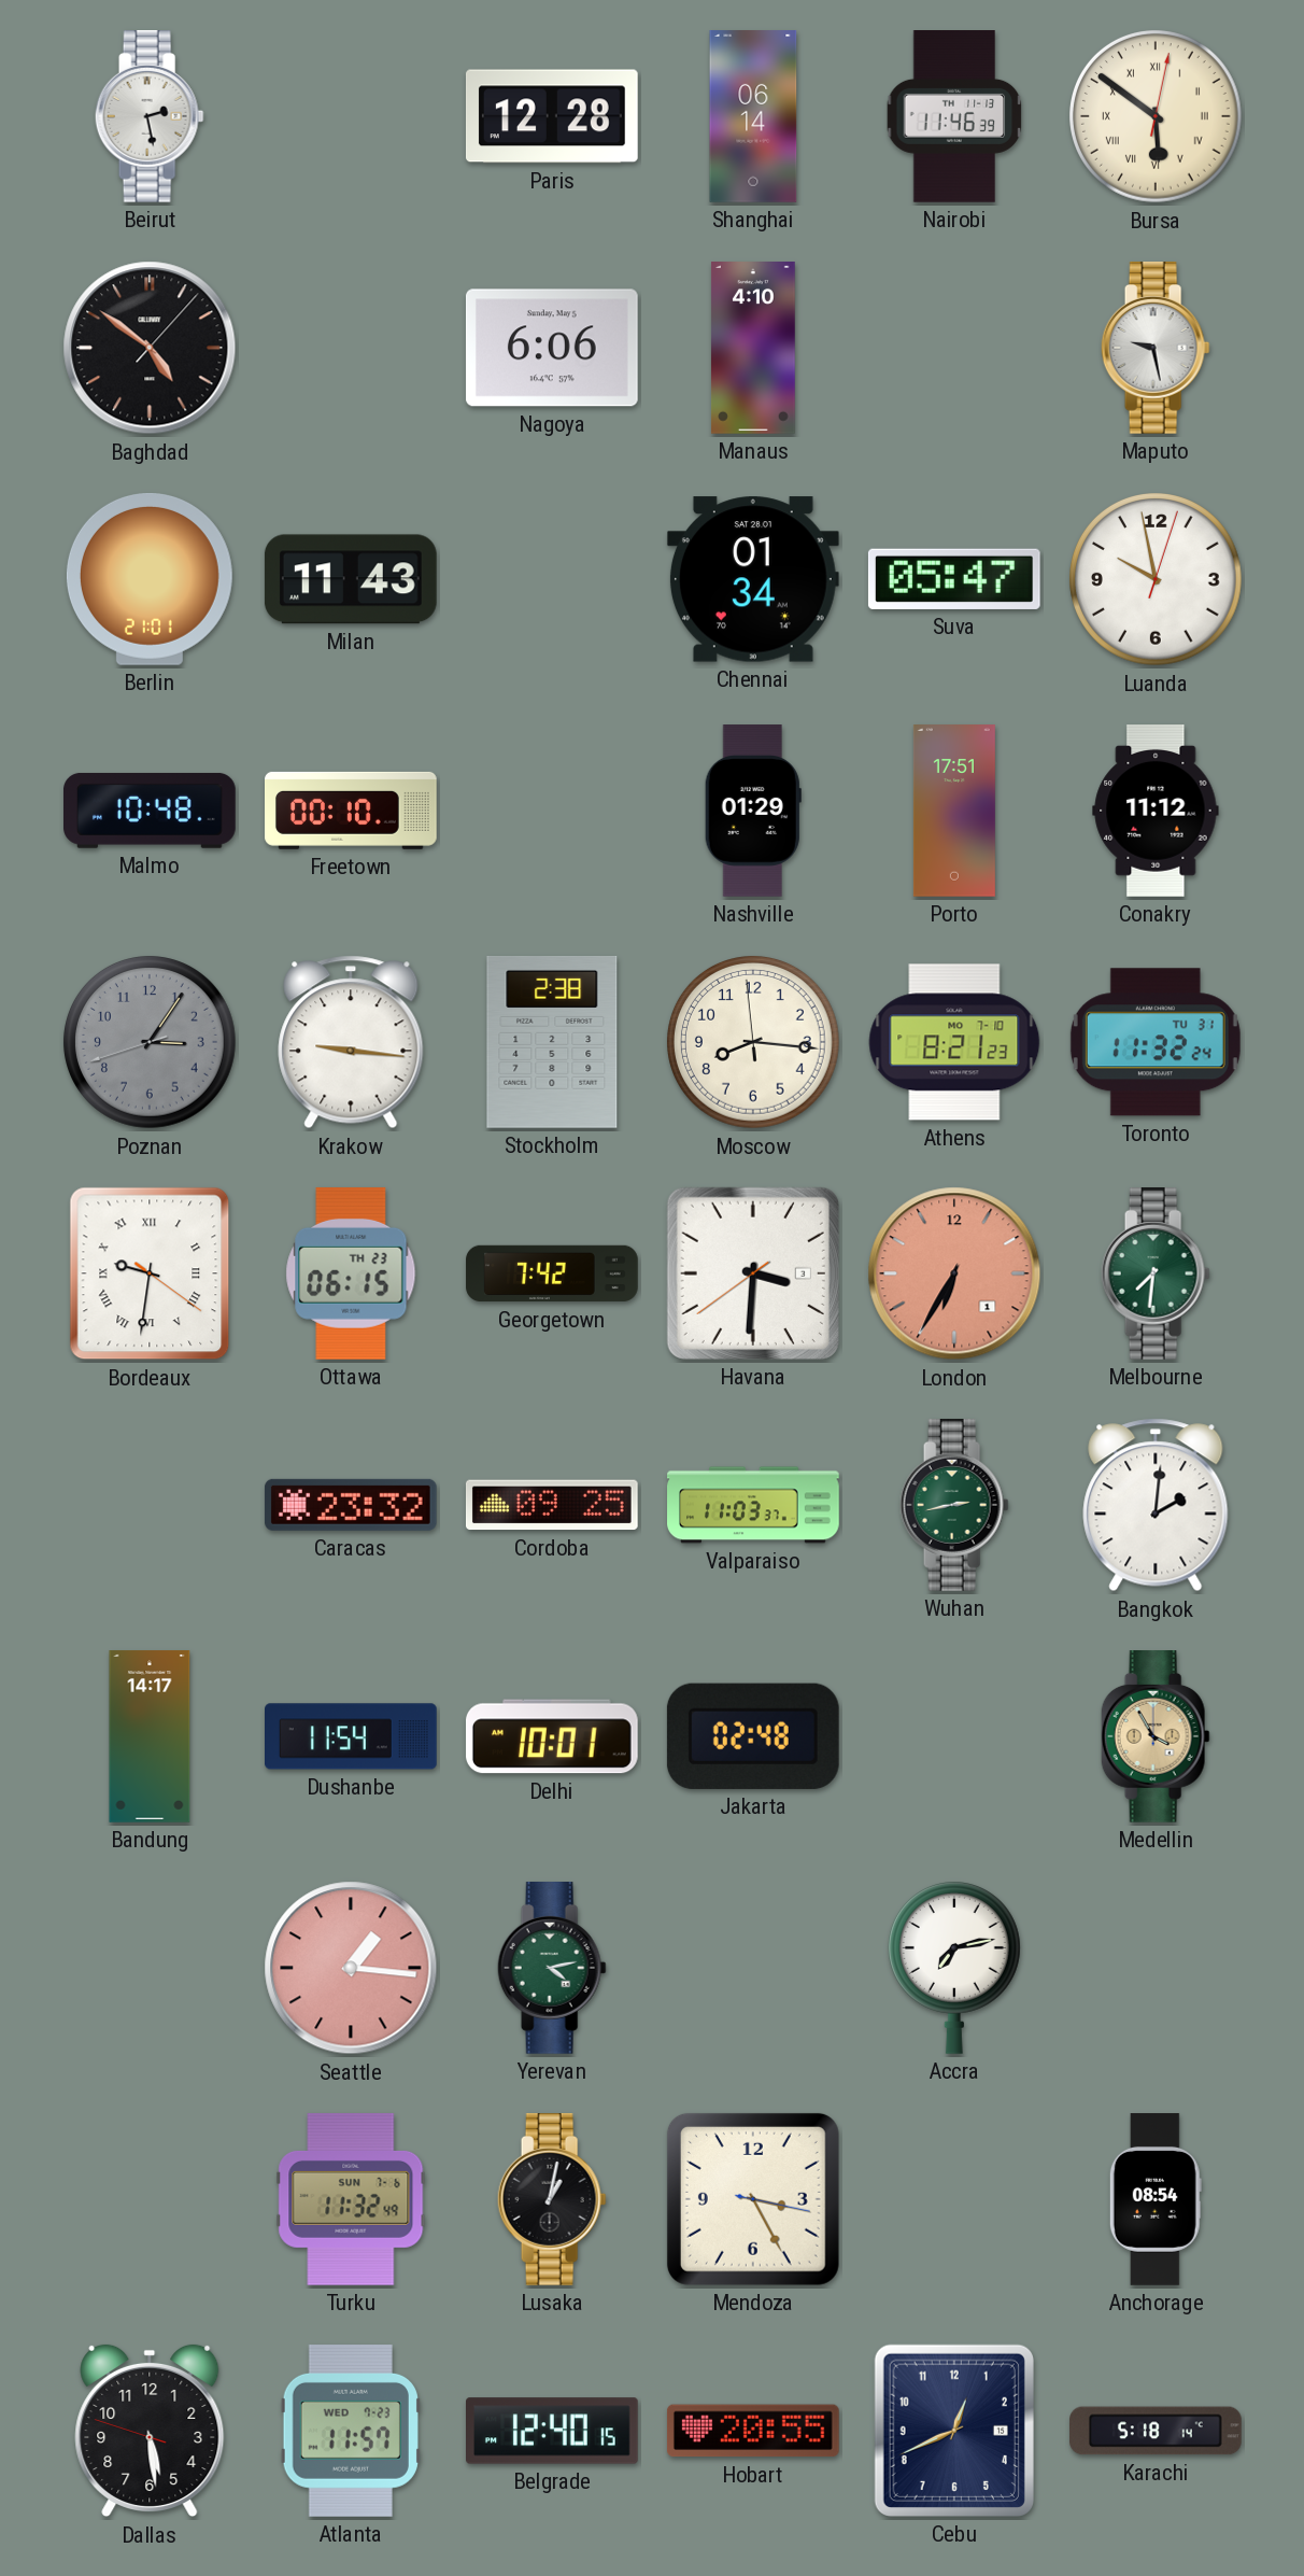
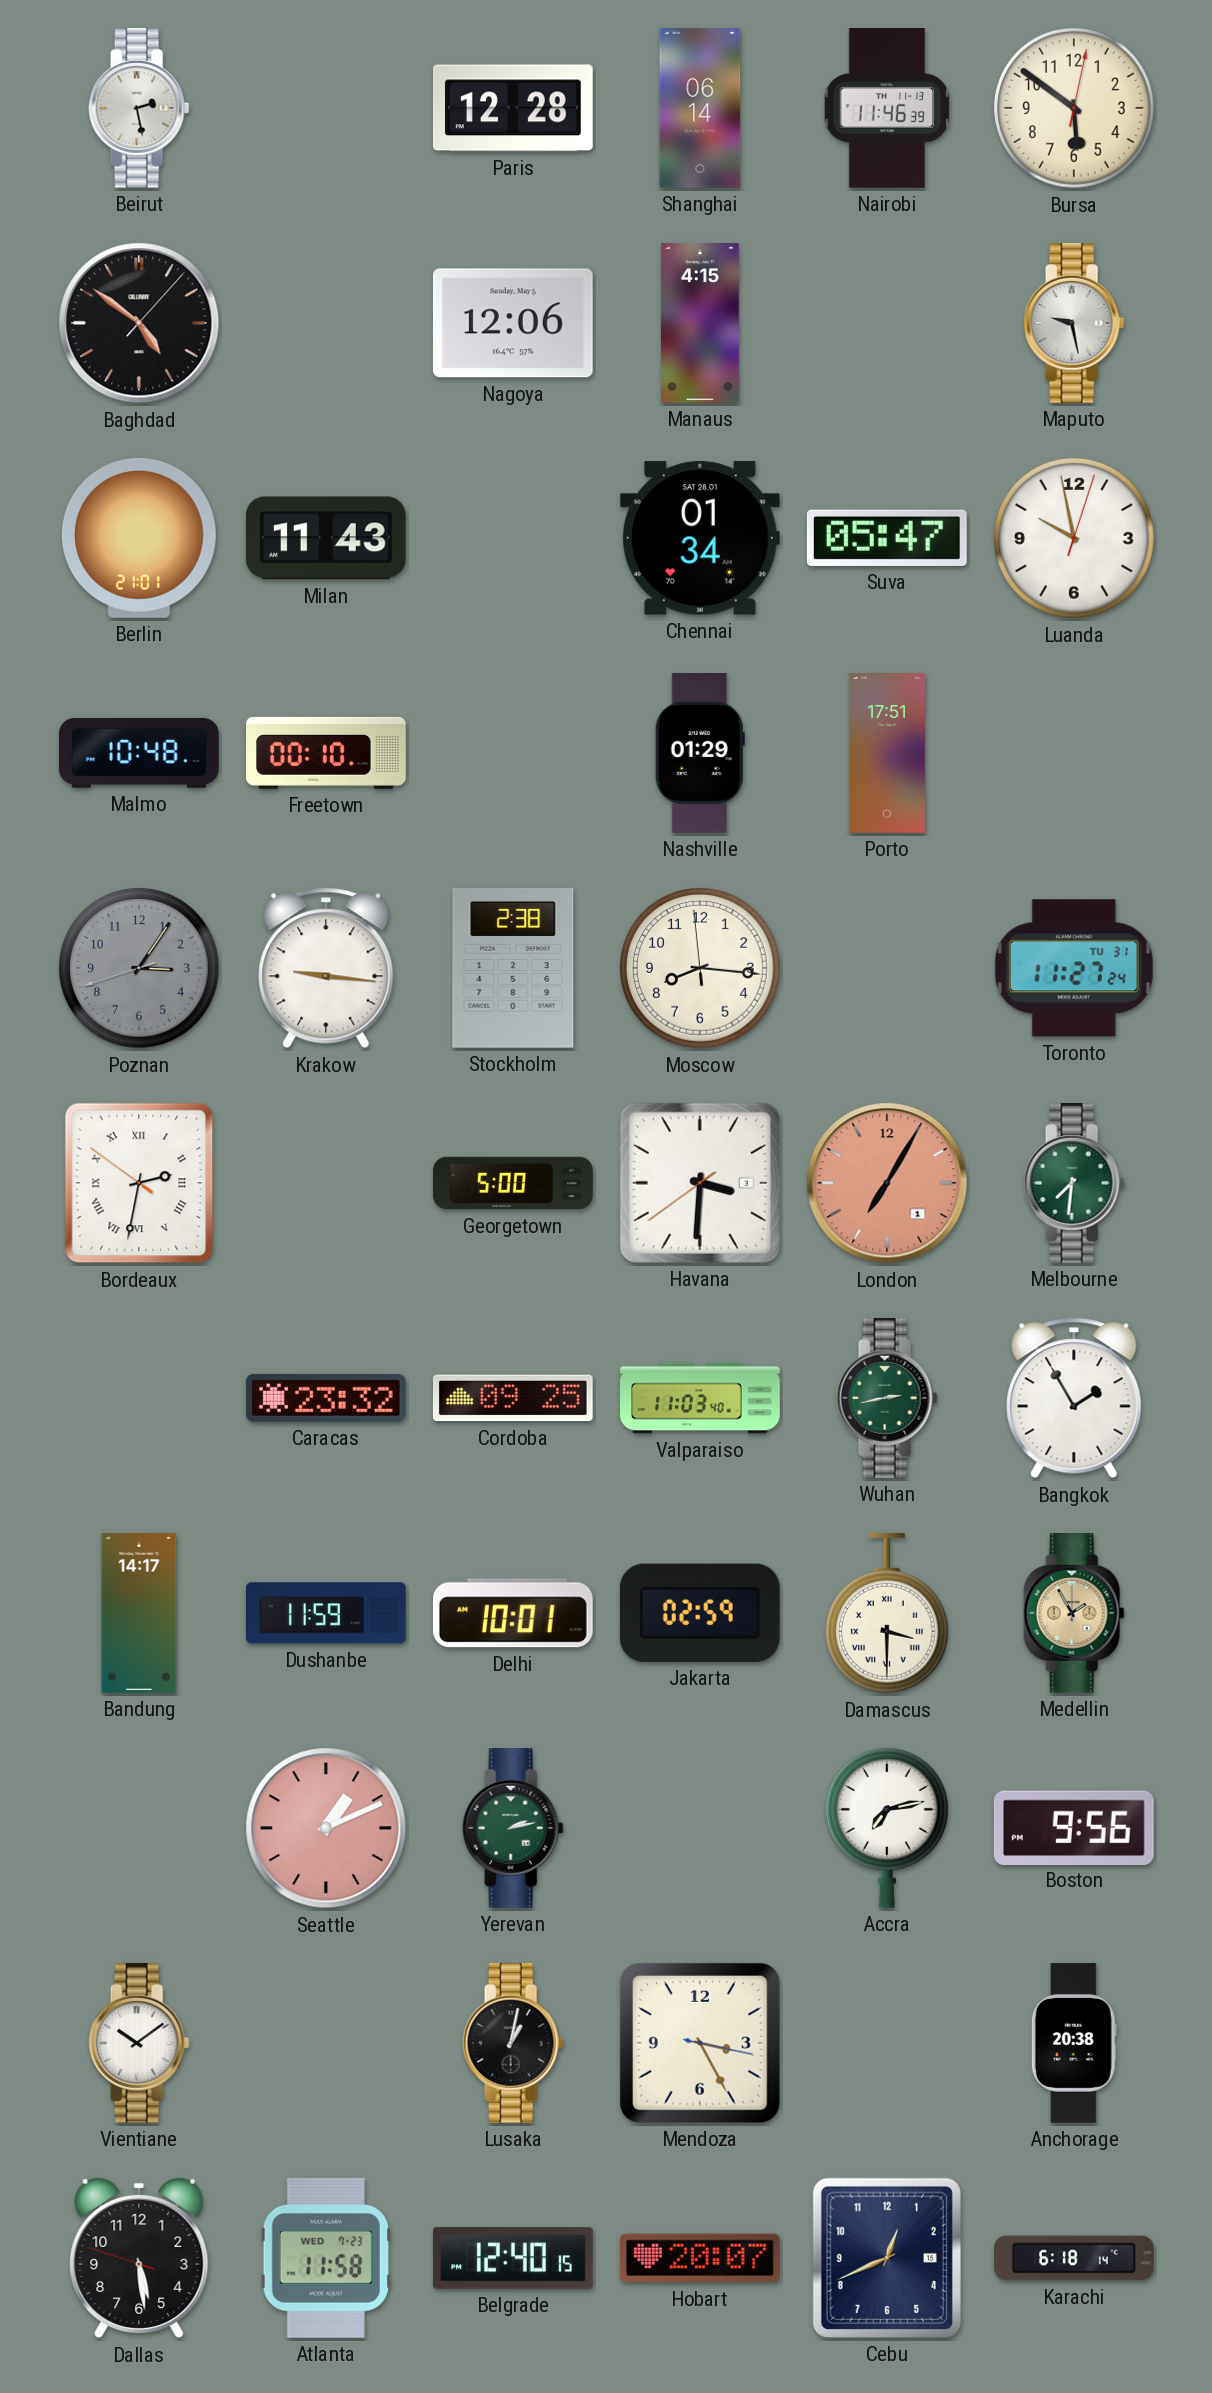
Bursa numerals: Roman -> Arabic
Nagoya: 6:06 -> 12:06
Manaus: 4:10 -> 4:15
Conakry: 11:12 -> none
Athens: 8:21 -> none
Toronto: 11:32 -> 11:27
Bordeaux: 9:31 -> 2:31
Ottawa: 06:15 -> none
Georgetown: 7:42 -> 5:00
London: 6:35 -> 7:05
Valparaiso: 11:03:37 -> 11:03:40
Bangkok: 2:01 -> 1:55
Dushanbe: 11:54 -> 11:59
Jakarta: 02:48 -> 02:59
Damascus: none -> 3:30
Medellin: 3:55 -> 1:55
Seattle: 1:16 -> 1:11
Yerevan: 4:13 -> 2:13
Boston: none -> 9:56
Vientiane: none -> 10:09
Turku: 11:32 -> none
Anchorage: 08:54 -> 20:38
Atlanta: 11:57 -> 11:58
Hobart: 20:55 -> 20:07
Karachi: 5:18 -> 6:18
